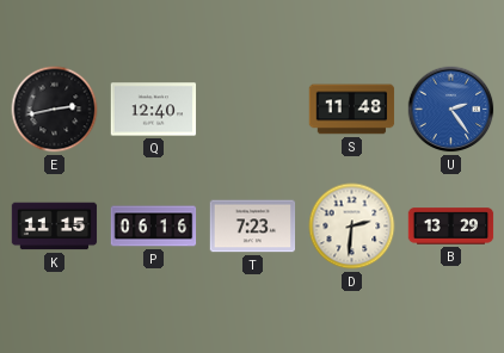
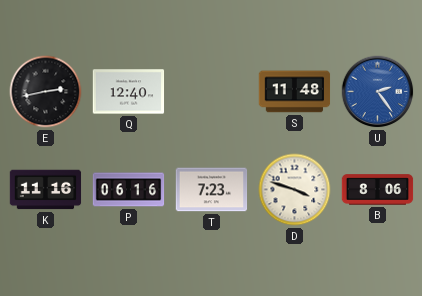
K: 11:15 -> 11:16
D: 2:31 -> 3:48
B: 13:29 -> 8:06
